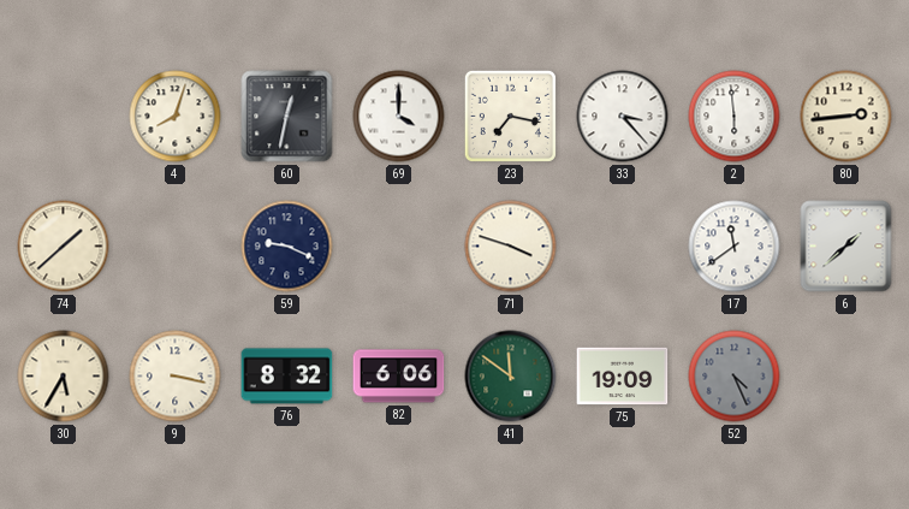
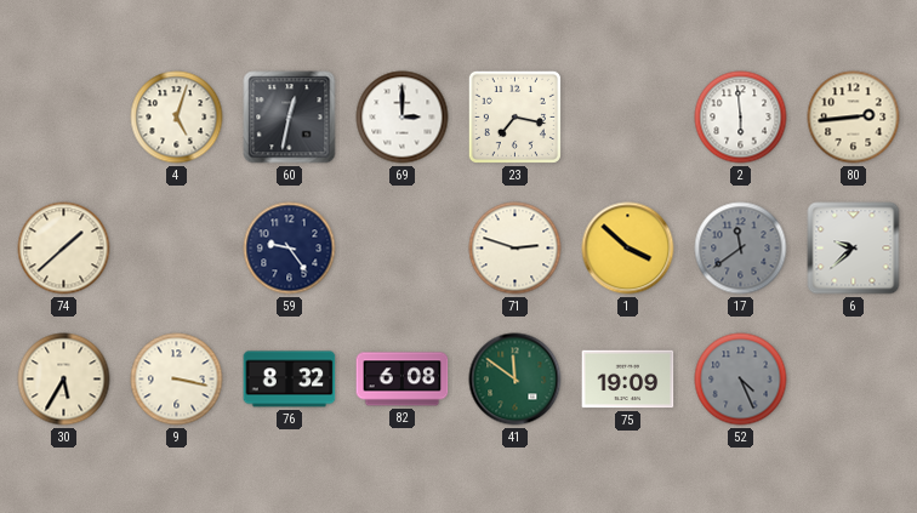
4: 8:03 -> 5:03
69: 4:00 -> 3:00
33: 3:23 -> none
59: 9:19 -> 9:24
71: 3:48 -> 2:48
1: none -> 3:52
17 dial: white -> grey
6: 1:38 -> 9:38
82: 6:06 -> 6:08
